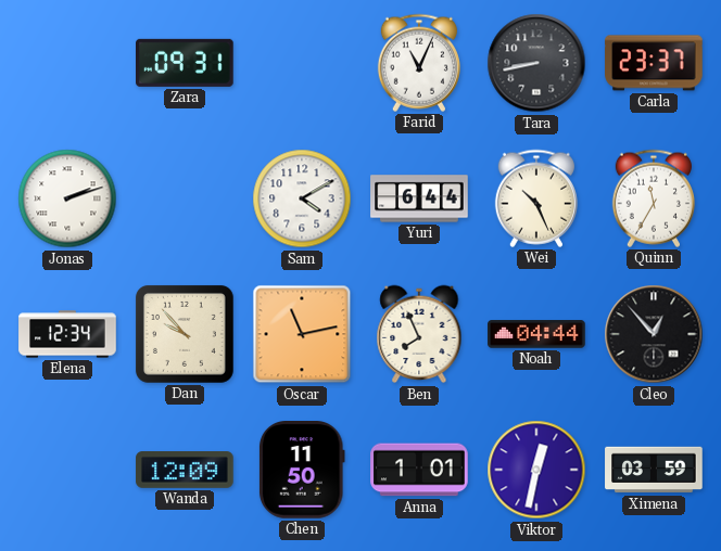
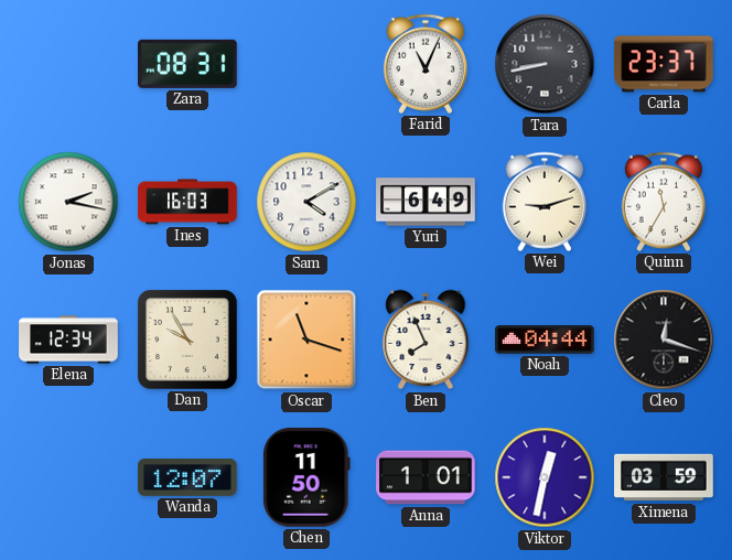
Zara: 09:31 -> 08:31
Jonas: 2:12 -> 2:17
Ines: none -> 16:03
Yuri: 6:44 -> 6:49
Wei: 10:26 -> 9:12
Dan: 9:53 -> 9:55
Oscar: 11:13 -> 11:18
Cleo: 12:53 -> 12:18
Wanda: 12:09 -> 12:07
